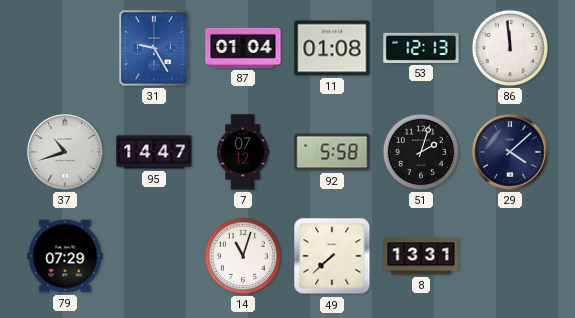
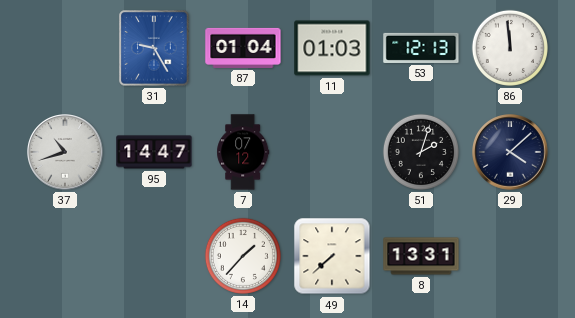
11: 01:08 -> 01:03
92: 5:58 -> none
79: 07:29 -> none
14: 11:03 -> 1:37
